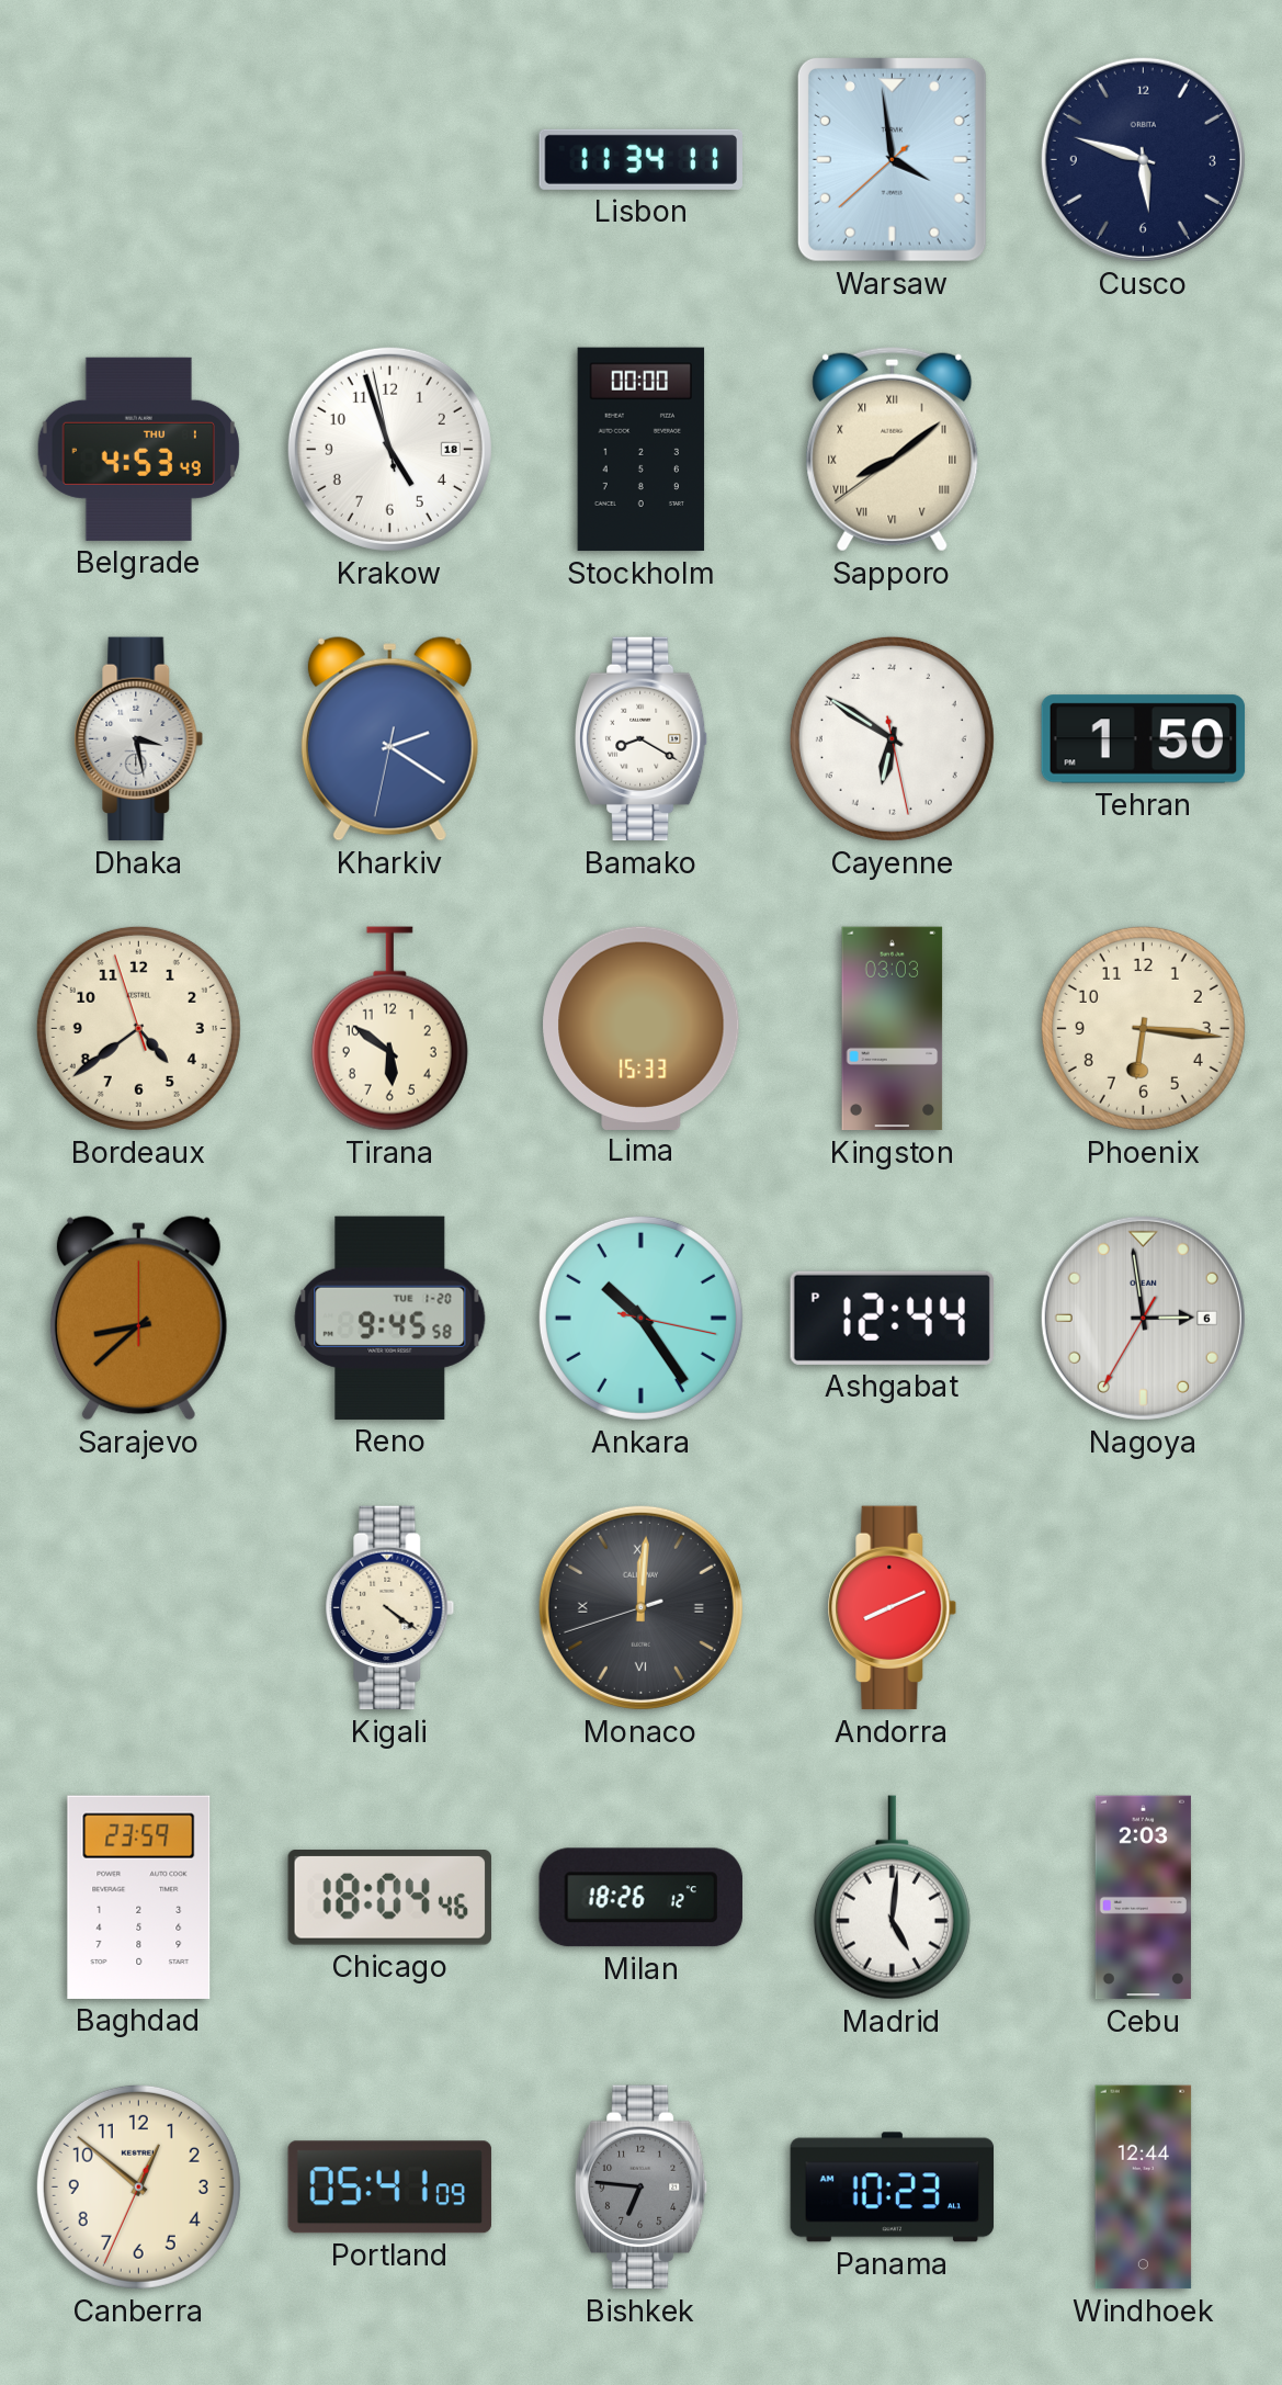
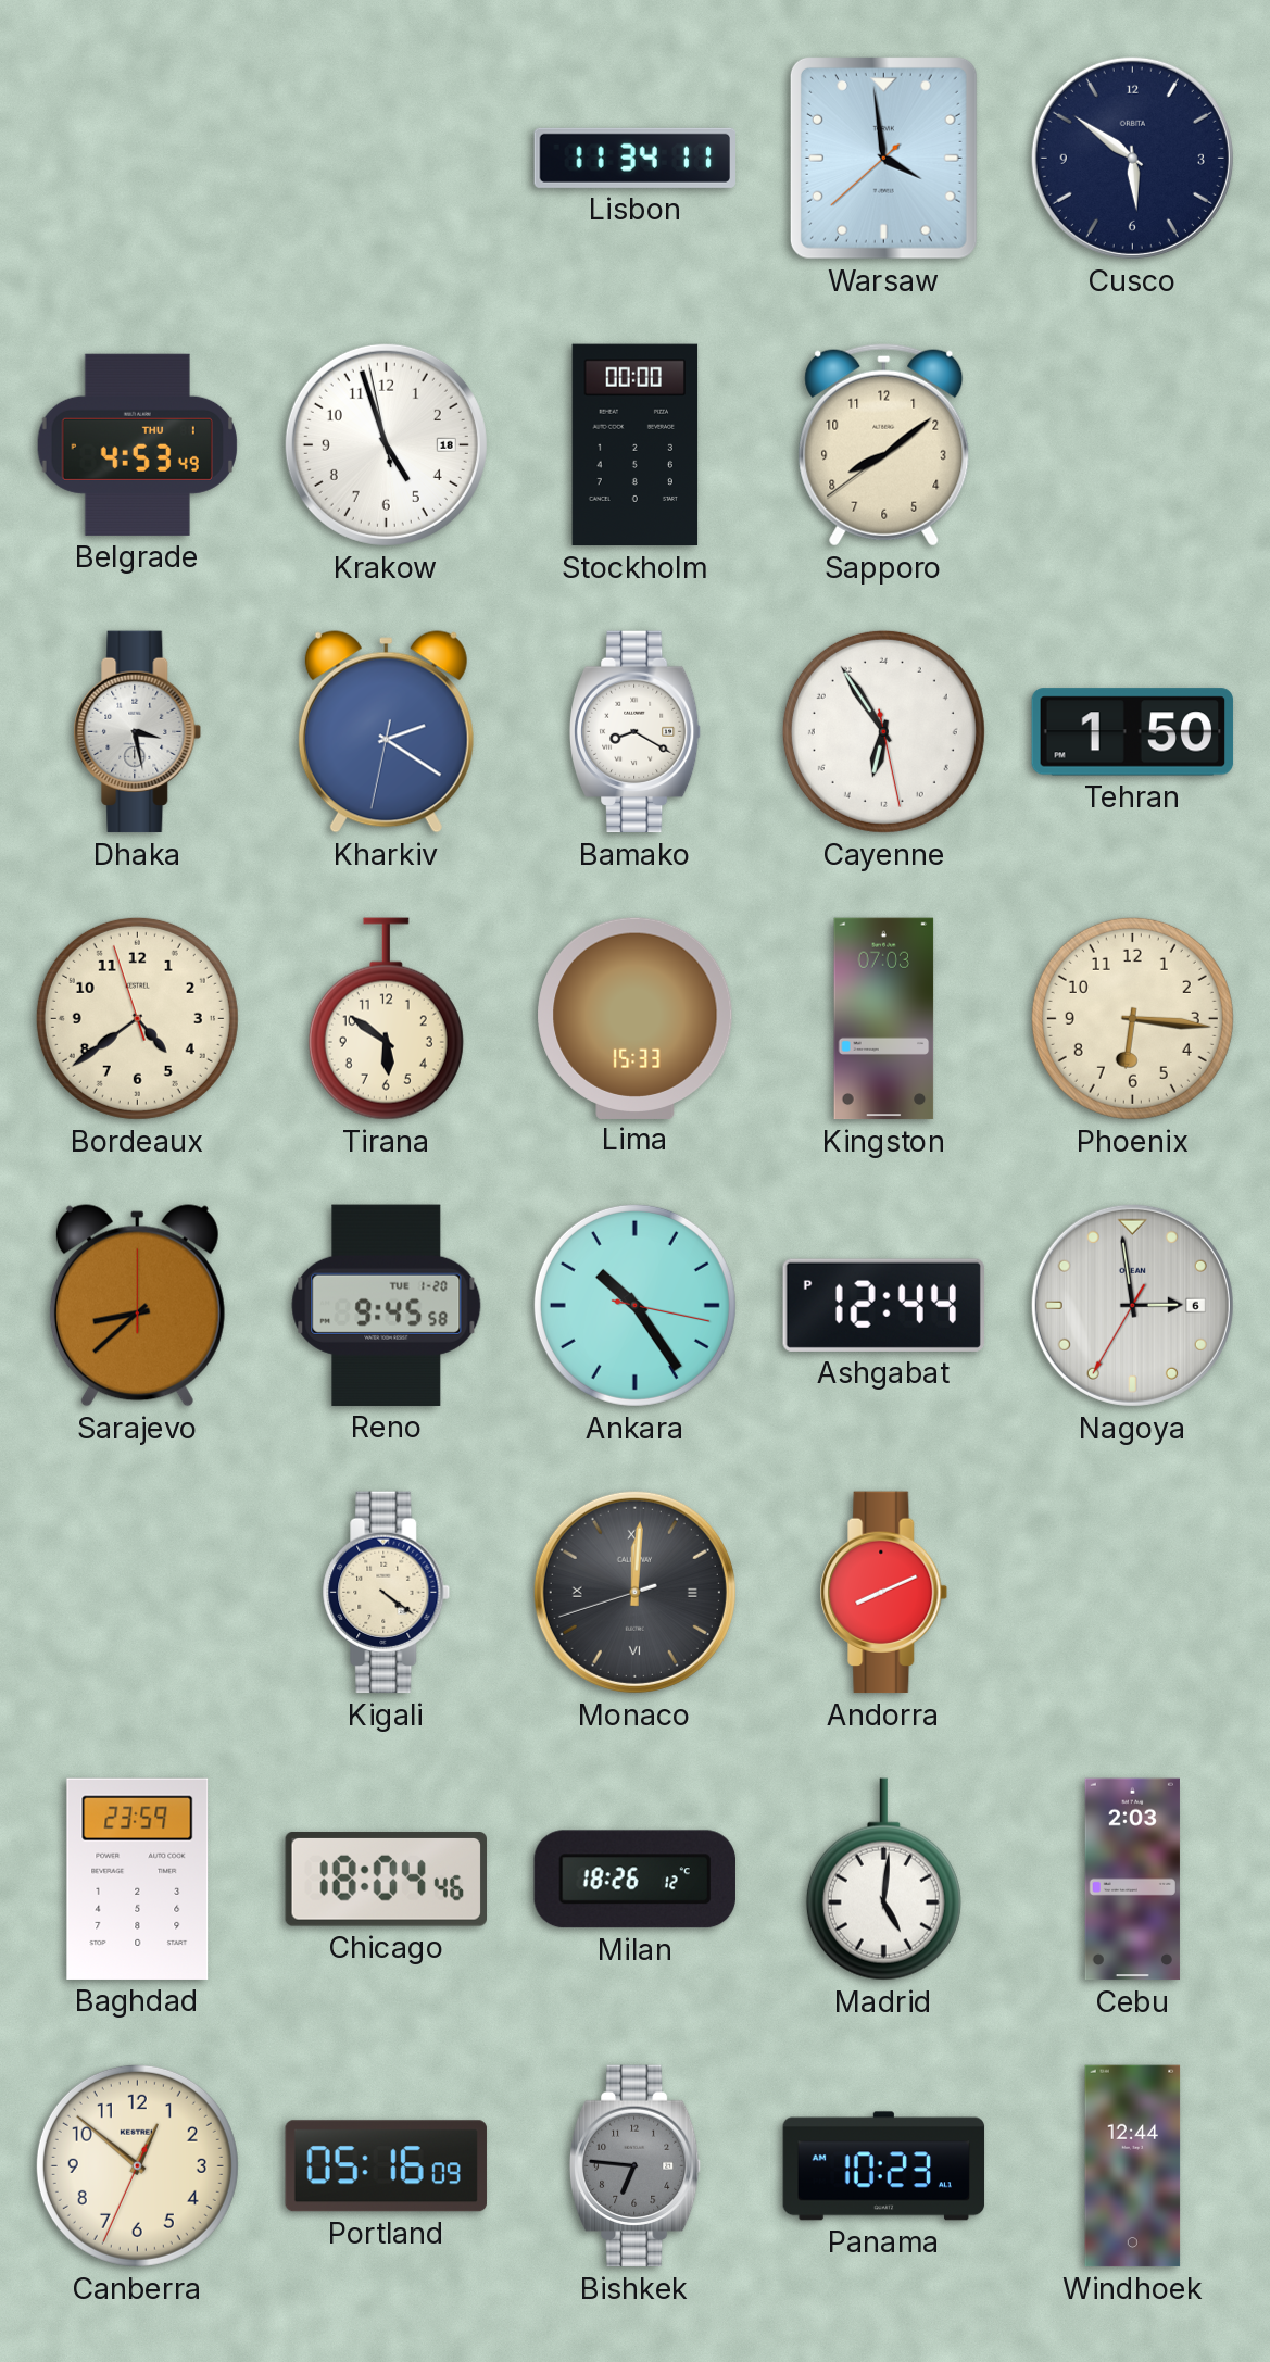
Cusco: 5:48 -> 5:51
Sapporo numerals: Roman -> Arabic
Cayenne: 12:50 -> 12:54
Kingston: 03:03 -> 07:03
Portland: 05:41 -> 05:16
